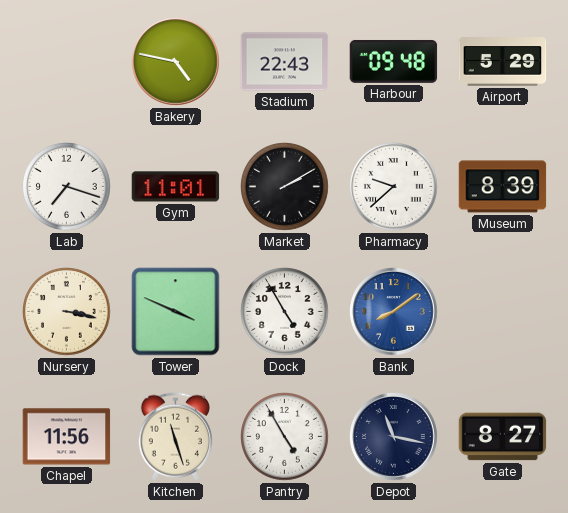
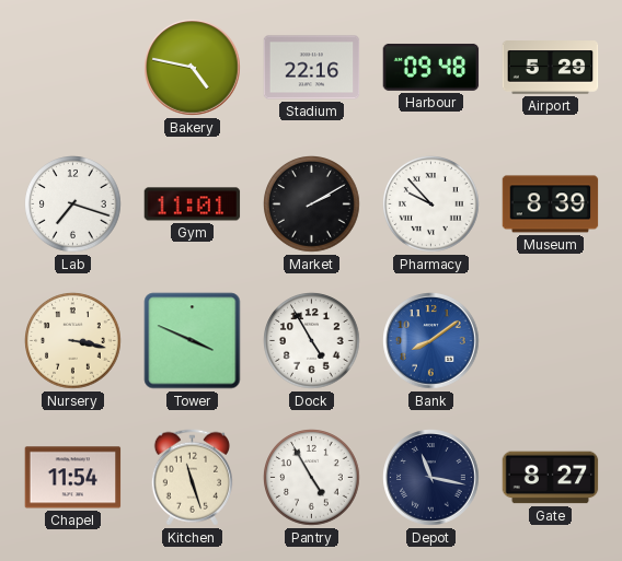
Stadium: 22:43 -> 22:16
Pharmacy: 9:38 -> 9:53
Chapel: 11:56 -> 11:54
